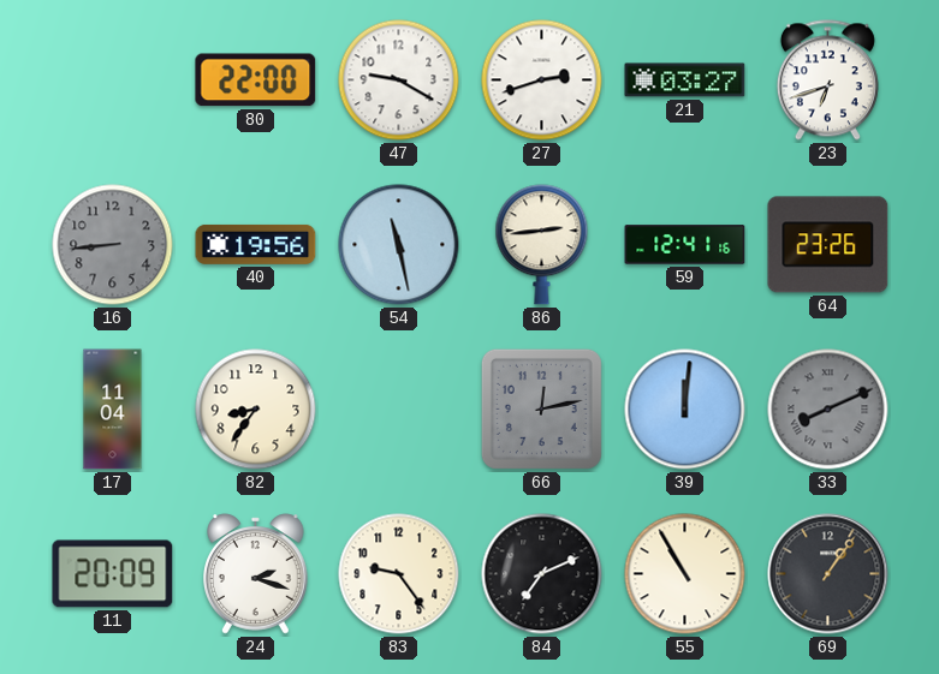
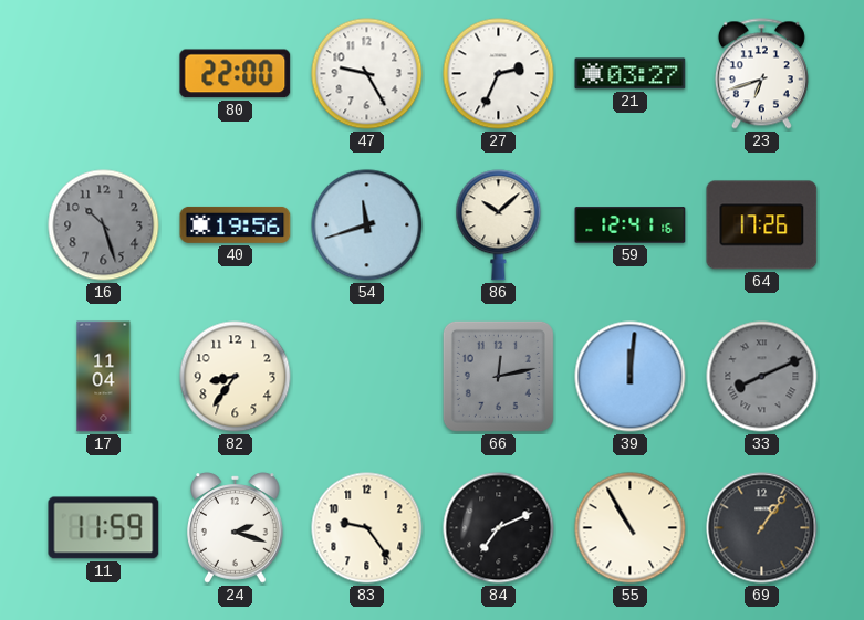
47: 9:20 -> 9:25
27: 2:42 -> 2:34
16: 8:44 -> 10:27
54: 11:28 -> 11:42
86: 2:44 -> 10:08
64: 23:26 -> 17:26
11: 20:09 -> 11:59
